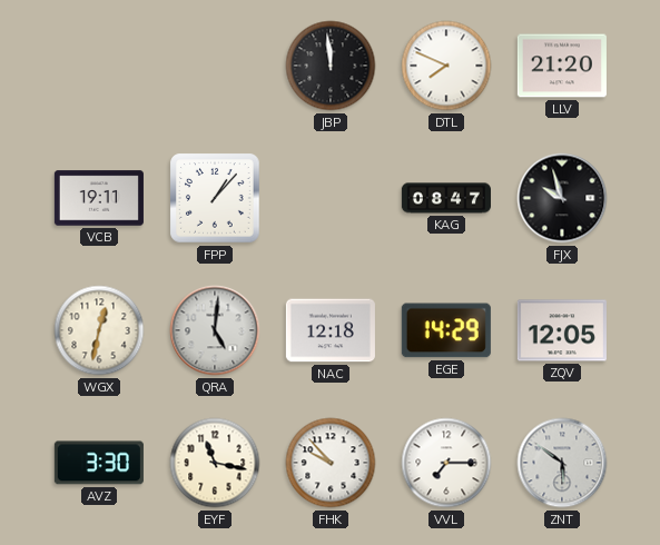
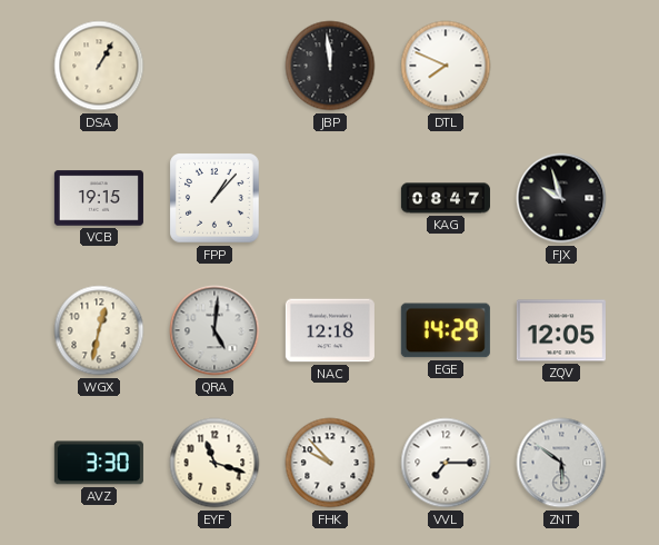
DSA: none -> 1:05
LLV: 21:20 -> none
VCB: 19:11 -> 19:15
EYF: 11:17 -> 11:18
